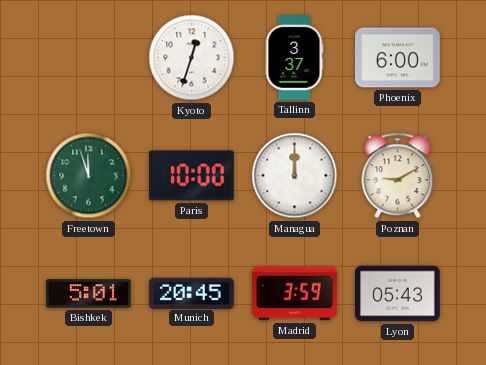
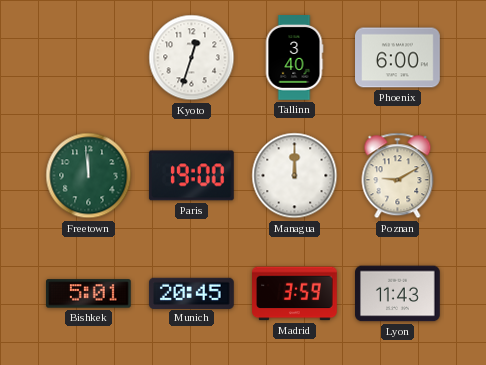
Tallinn: 3:37 -> 3:40
Freetown: 11:57 -> 11:59
Paris: 10:00 -> 19:00
Lyon: 05:43 -> 11:43
